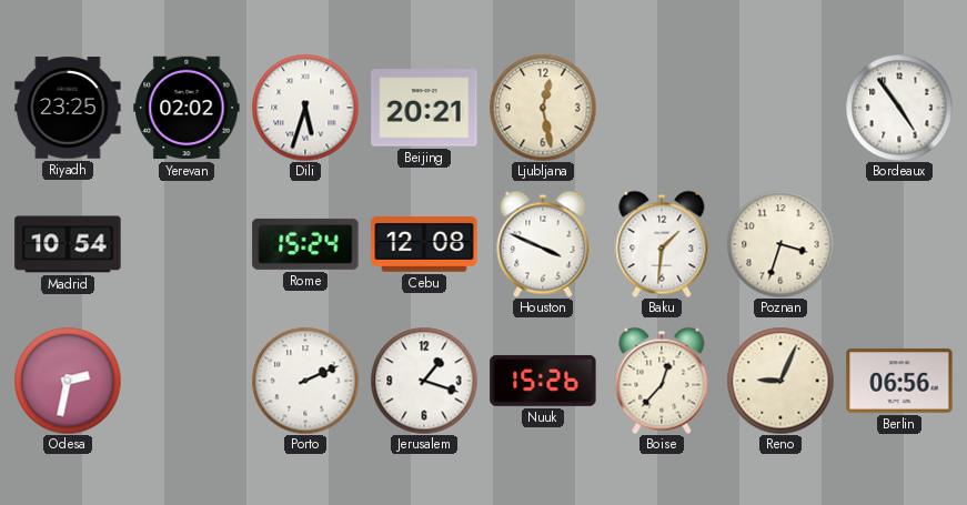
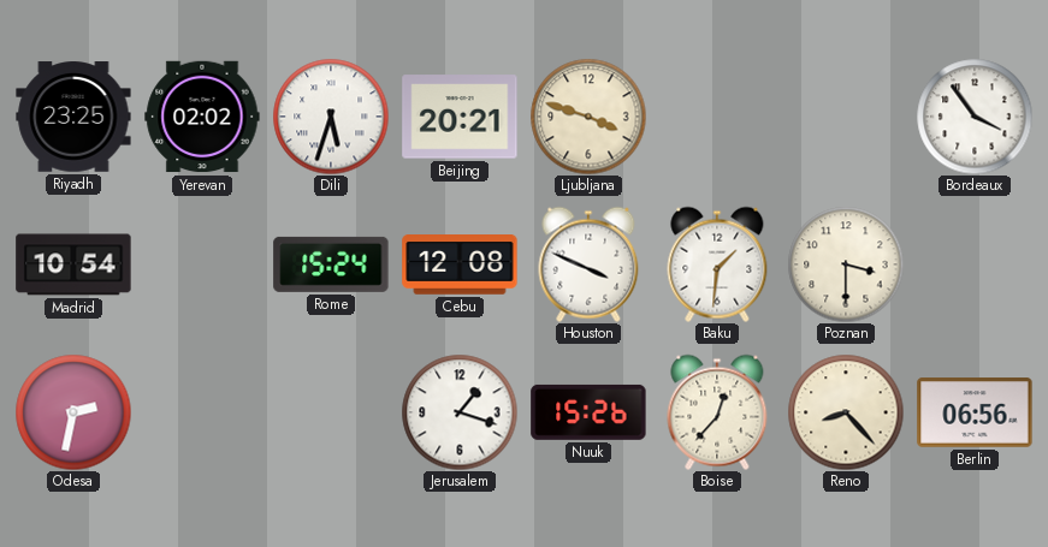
Ljubljana: 12:28 -> 3:48
Bordeaux: 4:54 -> 3:54
Poznan: 3:33 -> 3:30
Porto: 2:11 -> none
Reno: 9:04 -> 8:23
